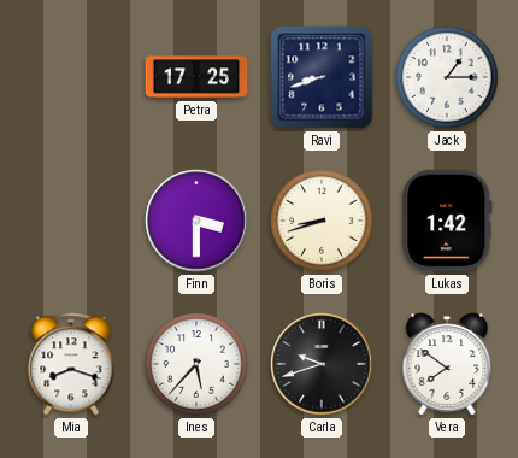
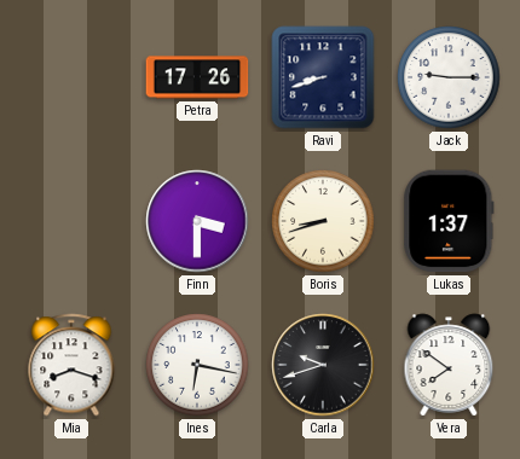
Petra: 17:25 -> 17:26
Jack: 1:15 -> 9:15
Lukas: 1:42 -> 1:37
Ines: 5:37 -> 6:17
